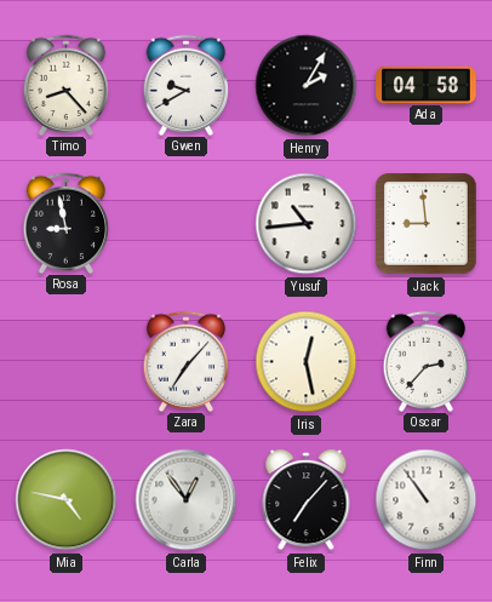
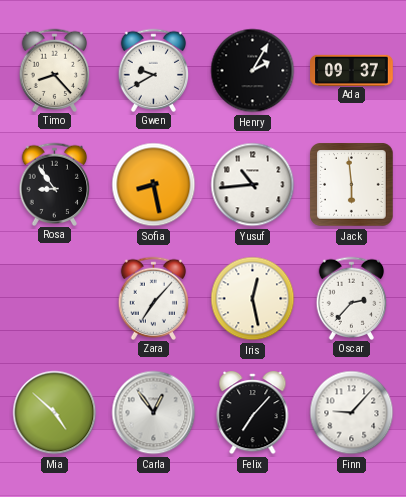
Ada: 04:58 -> 09:37
Rosa: 8:58 -> 8:54
Sofia: none -> 8:28
Jack: 8:59 -> 5:59
Mia: 4:47 -> 4:52
Finn: 10:54 -> 9:07
